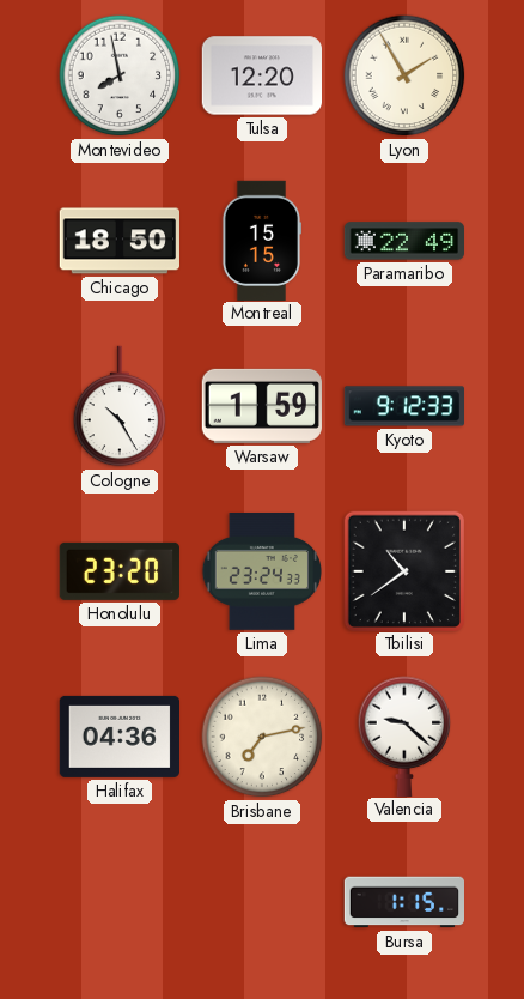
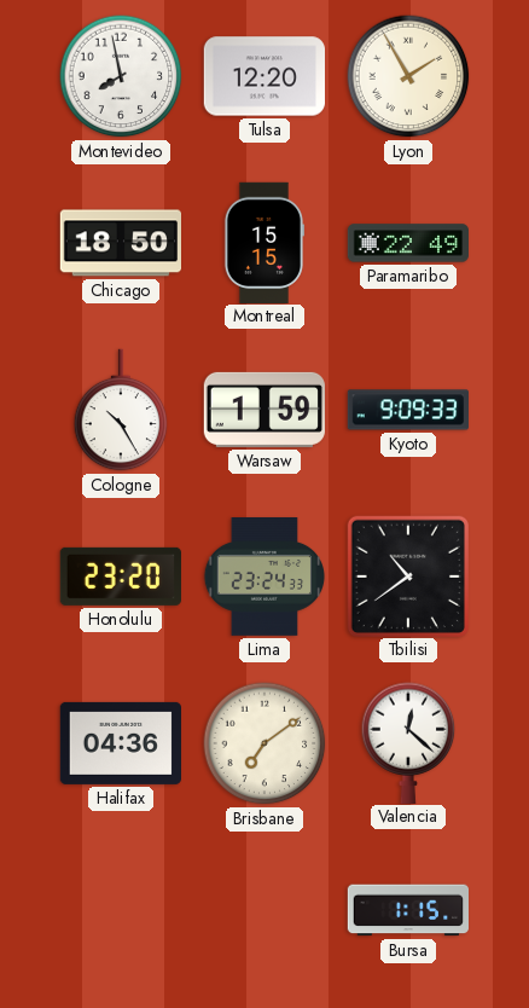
Kyoto: 9:12 -> 9:09
Brisbane: 7:13 -> 7:09
Valencia: 9:22 -> 12:22
